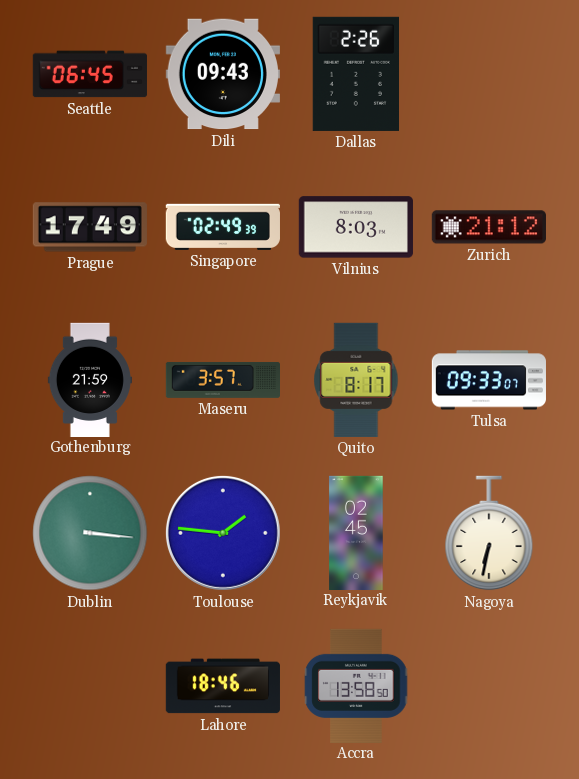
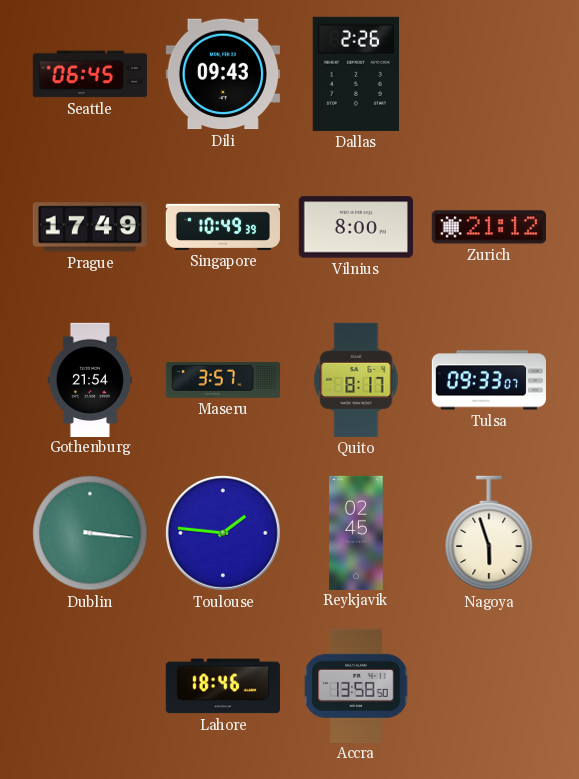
Singapore: 02:49 -> 10:49
Vilnius: 8:03 -> 8:00
Gothenburg: 21:59 -> 21:54
Nagoya: 6:32 -> 5:57
